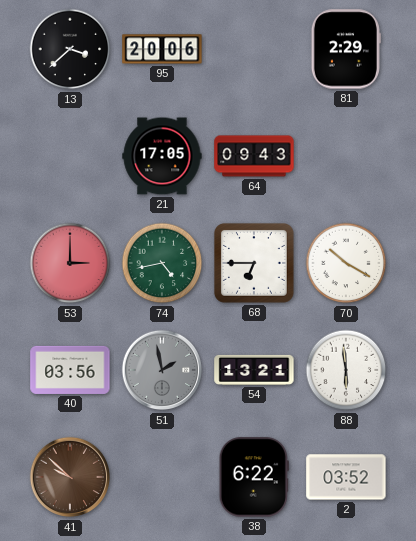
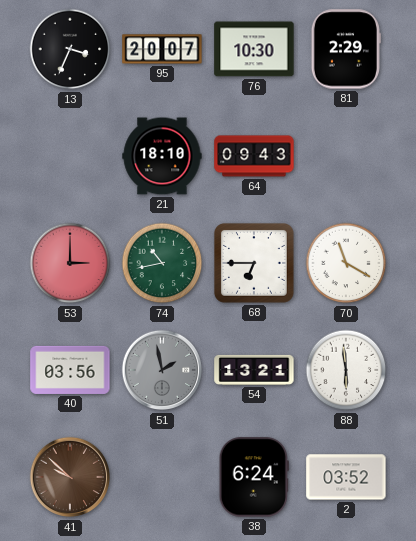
13: 3:38 -> 3:34
95: 20:06 -> 20:07
76: none -> 10:30
21: 17:05 -> 18:10
74: 4:43 -> 10:43
70: 10:20 -> 11:20
38: 6:22 -> 6:24
